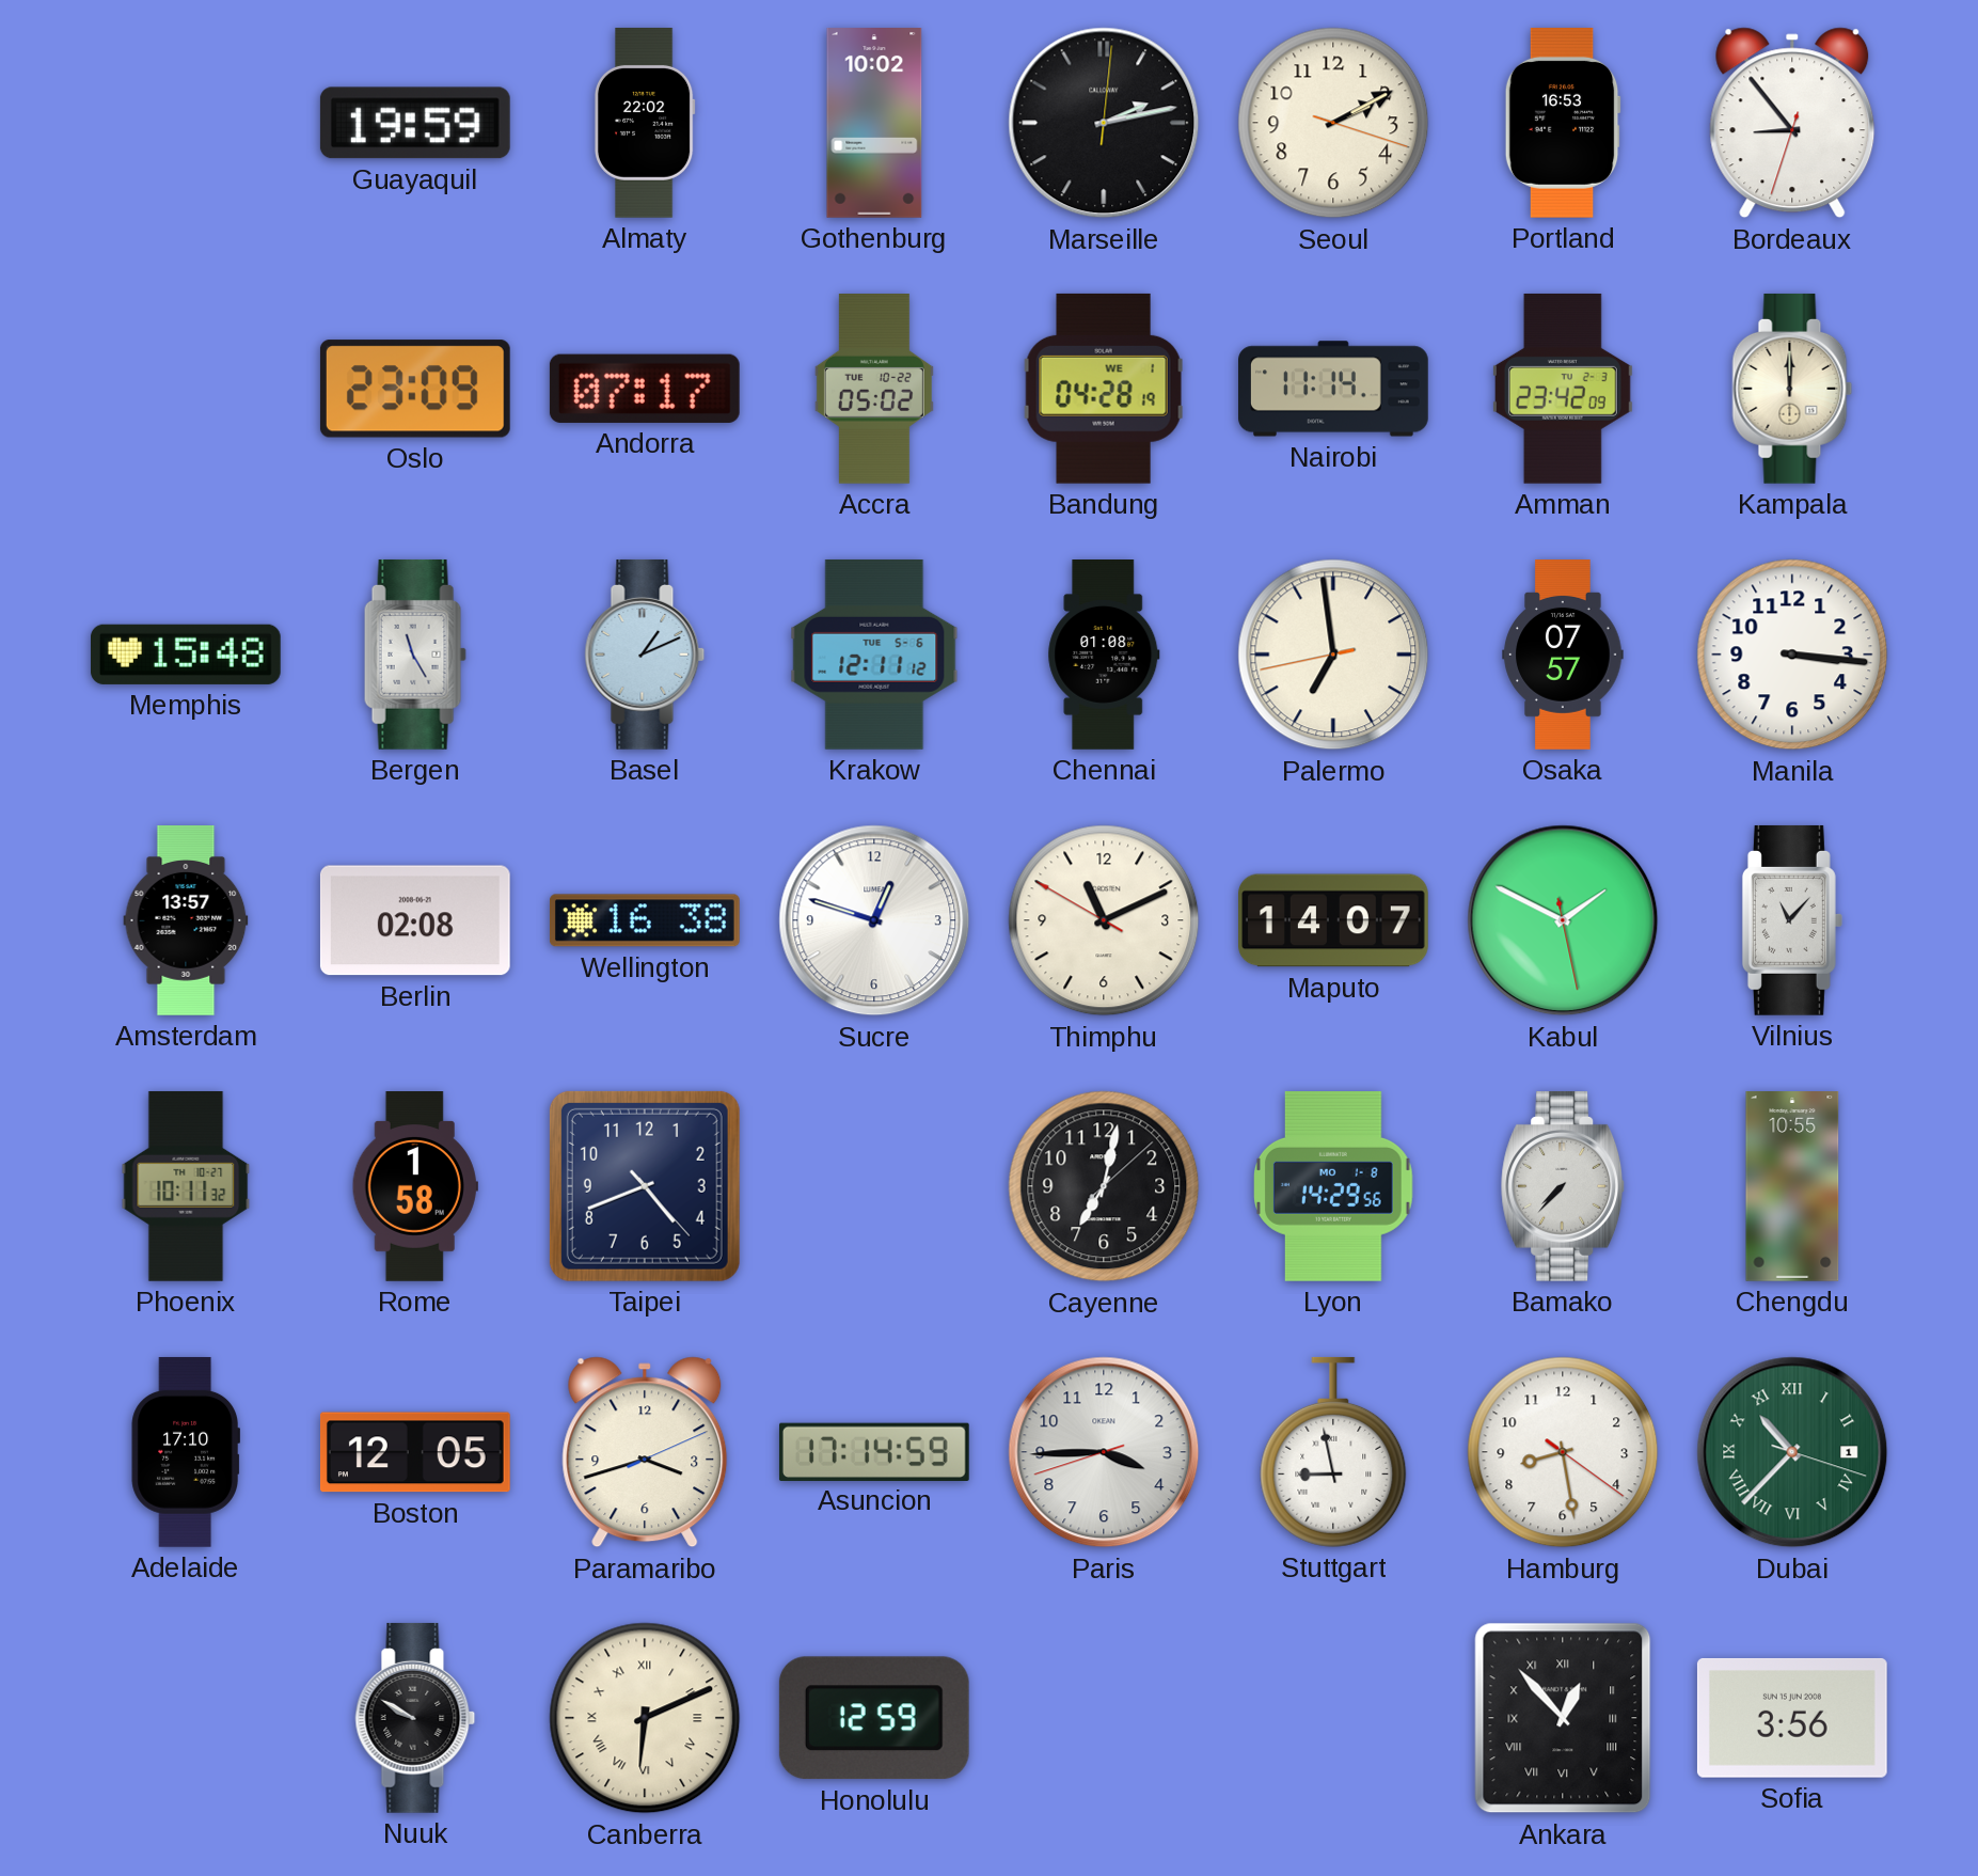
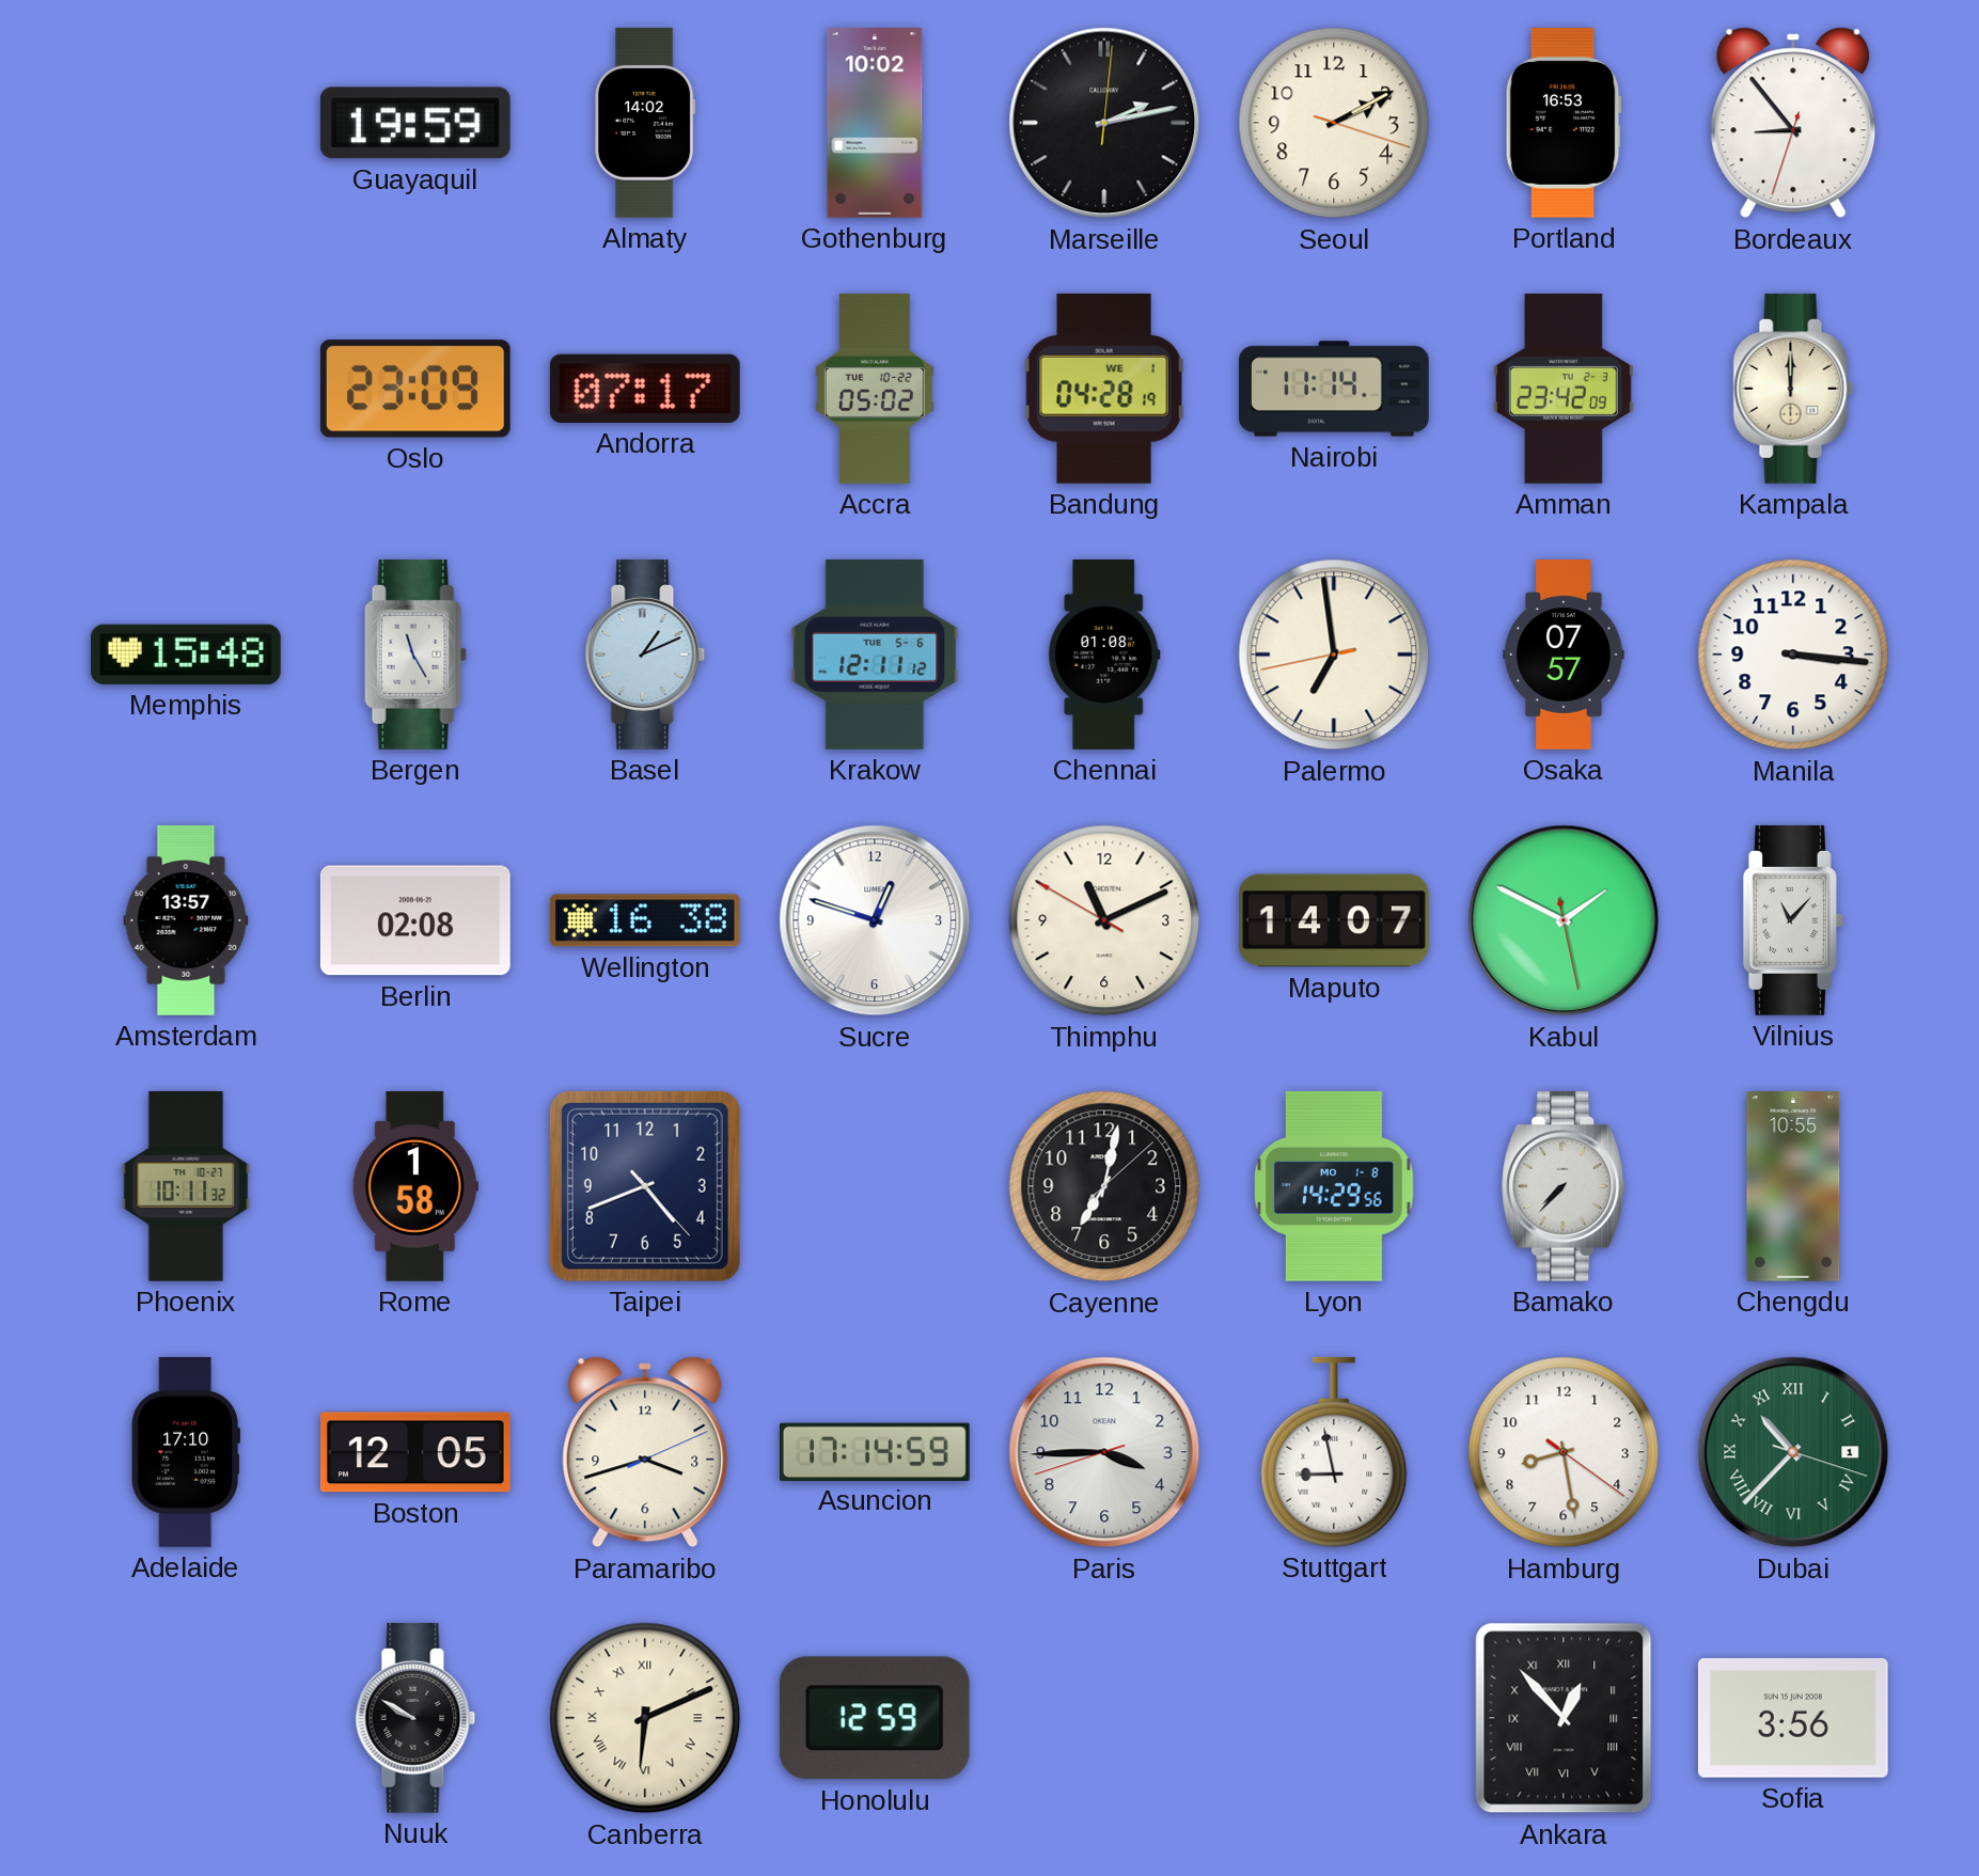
Almaty: 22:02 -> 14:02
